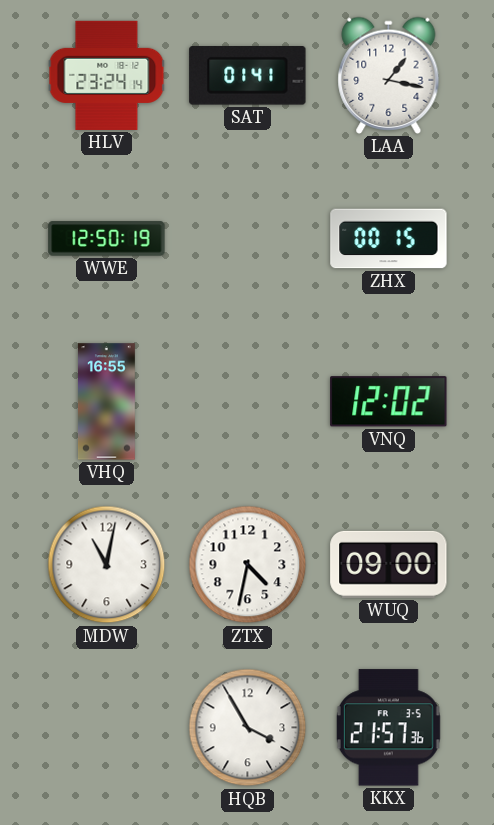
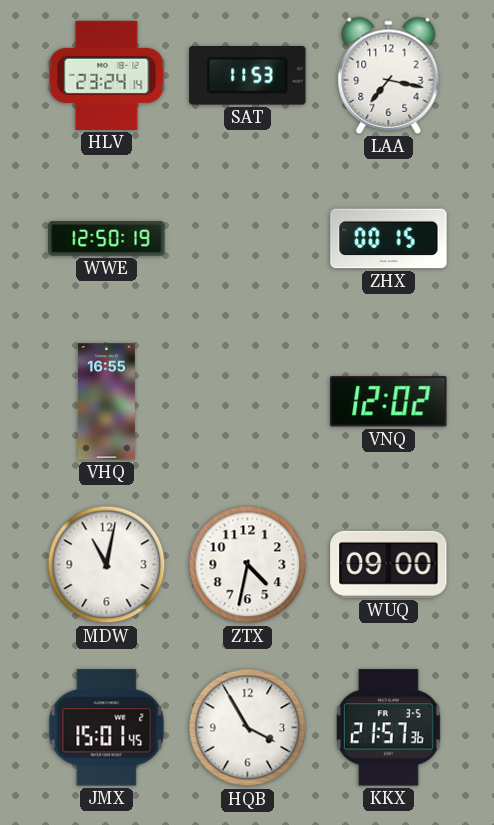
SAT: 01:41 -> 11:53
LAA: 1:17 -> 7:17
JMX: none -> 15:01
